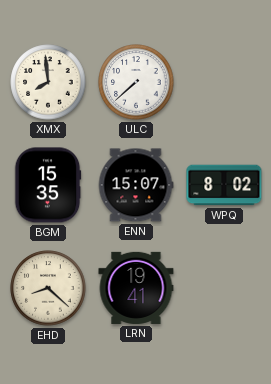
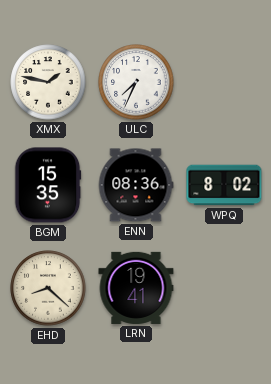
XMX: 7:59 -> 1:47
ULC: 7:38 -> 7:34
ENN: 15:07 -> 08:36
